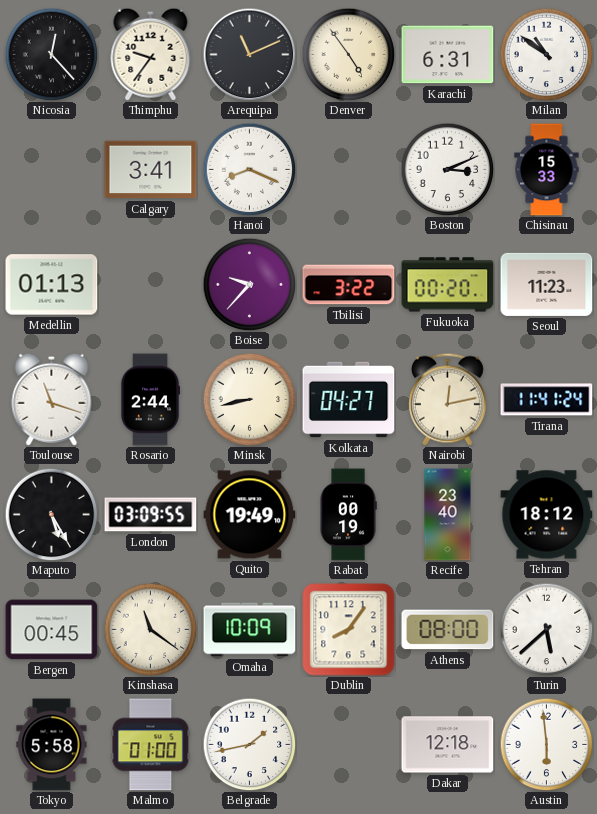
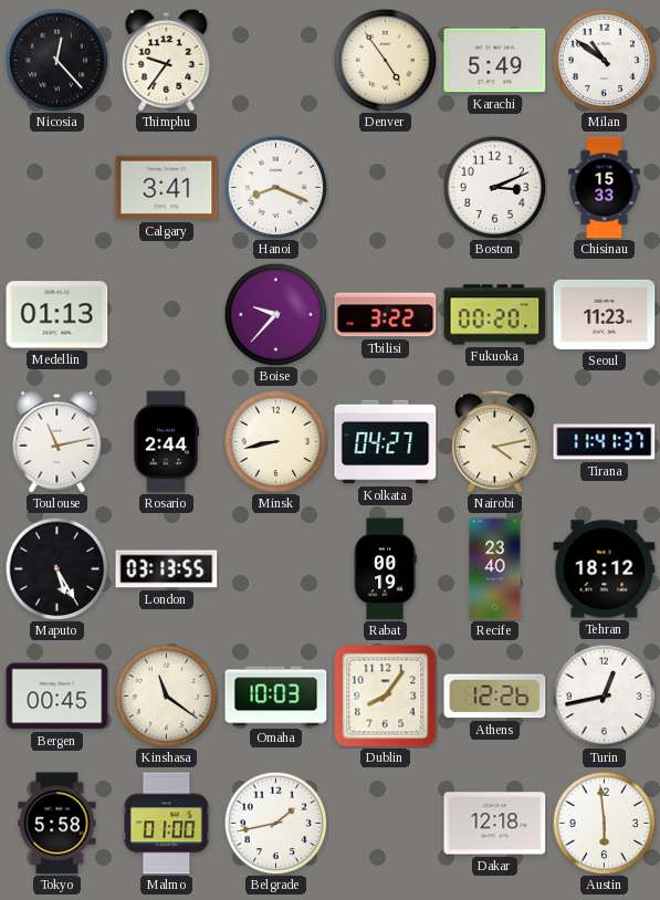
Arequipa: 11:11 -> none
Karachi: 6:31 -> 5:49
Toulouse: 11:18 -> 11:13
Nairobi: 12:13 -> 4:13
Tirana: 11:41:24 -> 11:41:37
London: 03:09 -> 03:13
Quito: 19:49 -> none
Omaha: 10:09 -> 10:03
Athens: 08:00 -> 12:26
Turin: 5:38 -> 12:43
